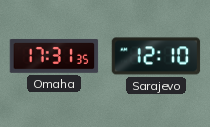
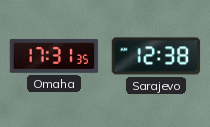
Sarajevo: 12:10 -> 12:38
